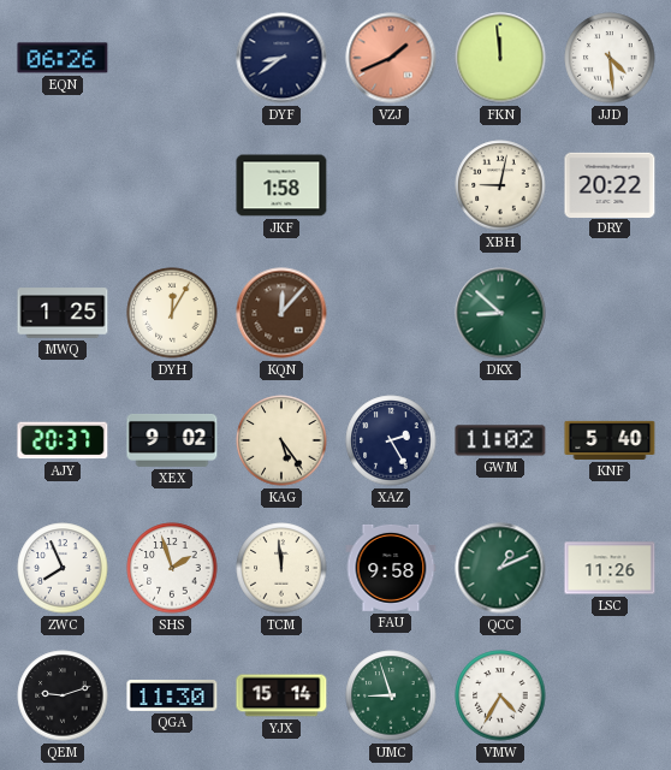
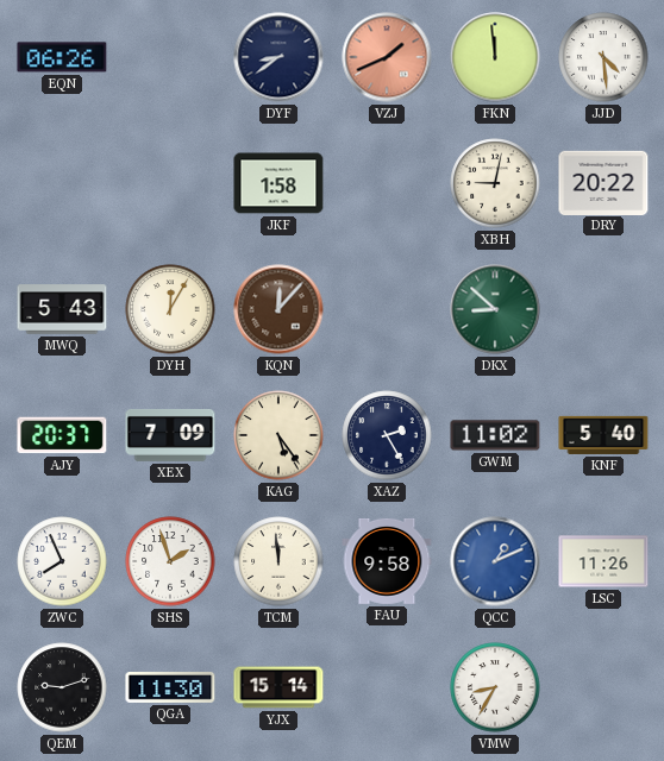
MWQ: 1:25 -> 5:43
XEX: 9:02 -> 7:09
QCC dial: green -> blue
UMC: 8:57 -> none
VMW: 4:35 -> 8:35
